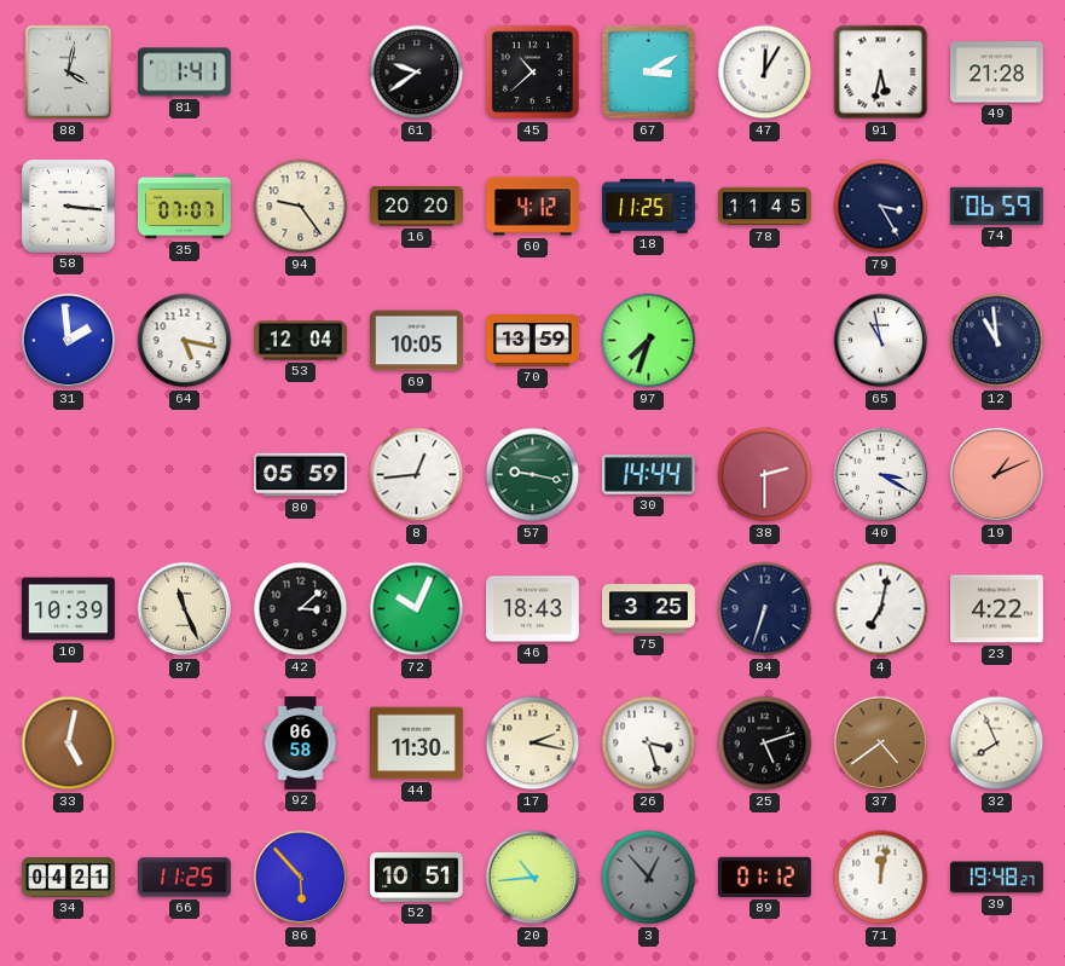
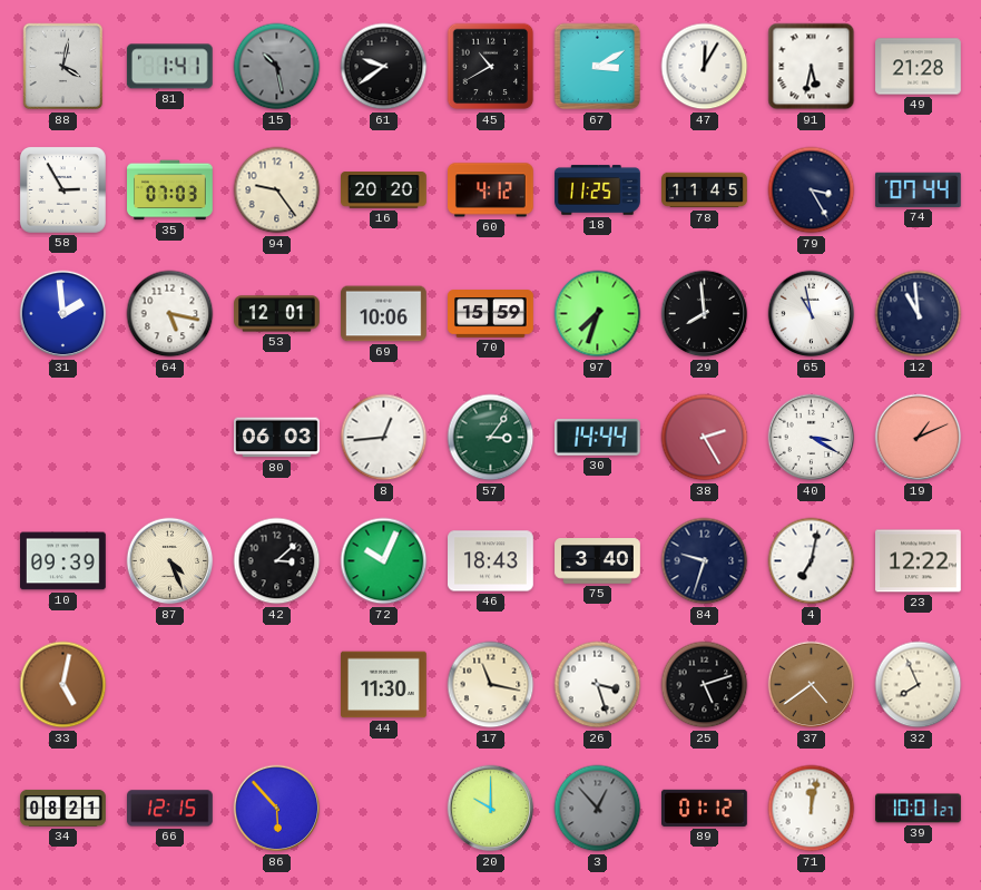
15: none -> 10:28
45: 10:38 -> 10:40
58: 3:16 -> 2:55
35: 07:07 -> 07:03
74: 06:59 -> 07:44
53: 12:04 -> 12:01
69: 10:05 -> 10:06
70: 13:59 -> 15:59
29: none -> 7:59
80: 05:59 -> 06:03
57: 9:17 -> 3:06
38: 2:30 -> 2:25
10: 10:39 -> 09:39
87: 11:26 -> 4:26
75: 3:25 -> 3:40
84: 6:33 -> 9:33
23: 4:22 -> 12:22
92: 06:58 -> none
17: 2:17 -> 11:17
34: 04:21 -> 08:21
66: 11:25 -> 12:15
52: 10:51 -> none
20: 10:44 -> 10:00
39: 19:48 -> 10:01
